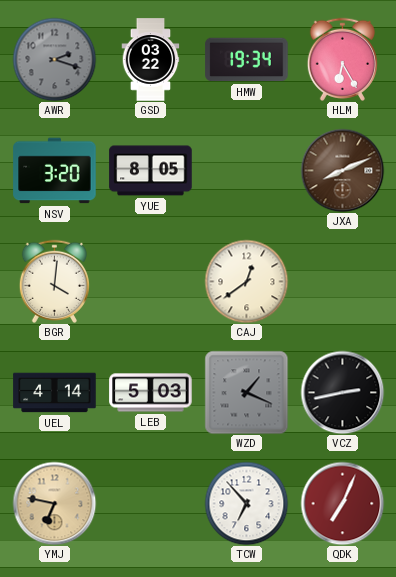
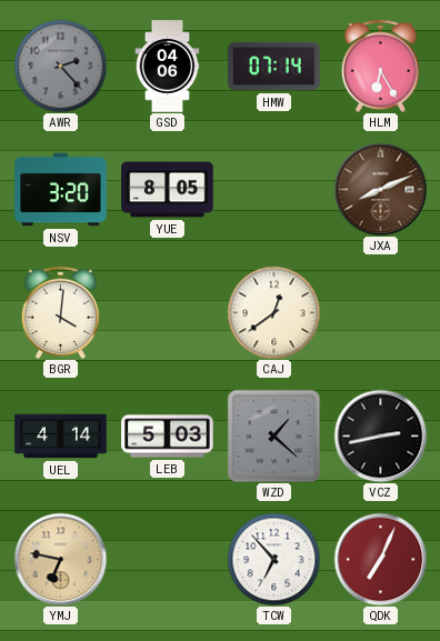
AWR: 2:18 -> 2:23
GSD: 03:22 -> 04:06
HMW: 19:34 -> 07:14
WZD: 1:19 -> 1:22
